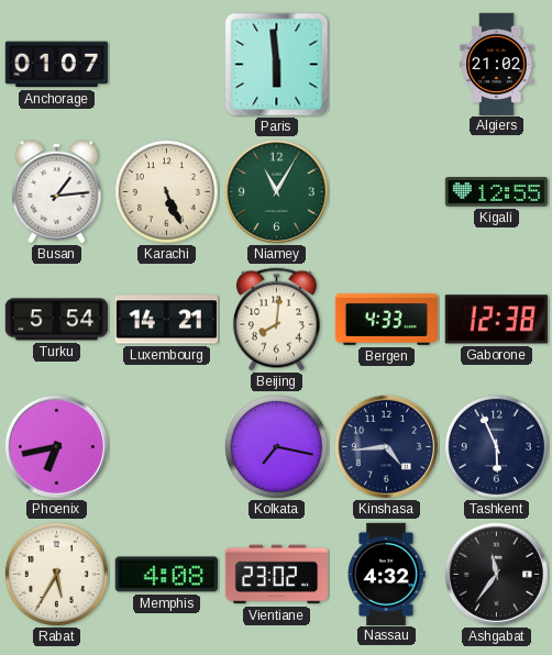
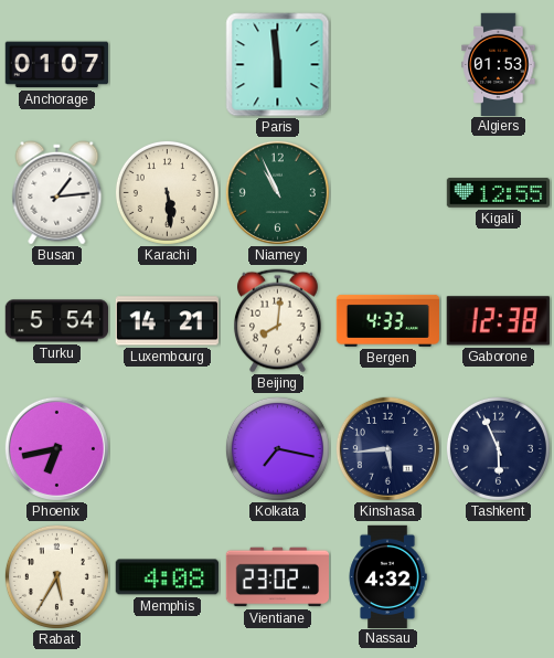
Algiers: 21:02 -> 01:53
Karachi: 5:26 -> 5:29
Niamey: 11:05 -> 10:56
Kinshasa: 4:44 -> 5:44
Ashgabat: 11:36 -> none
